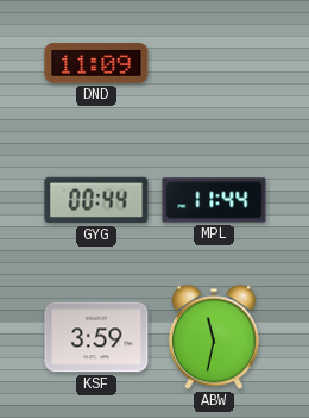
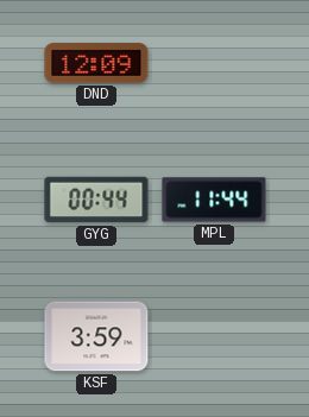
DND: 11:09 -> 12:09
ABW: 11:32 -> none
